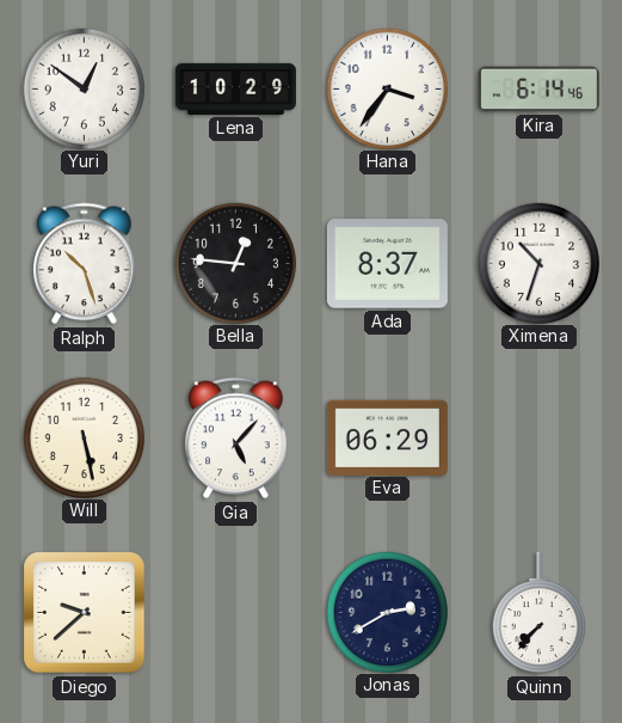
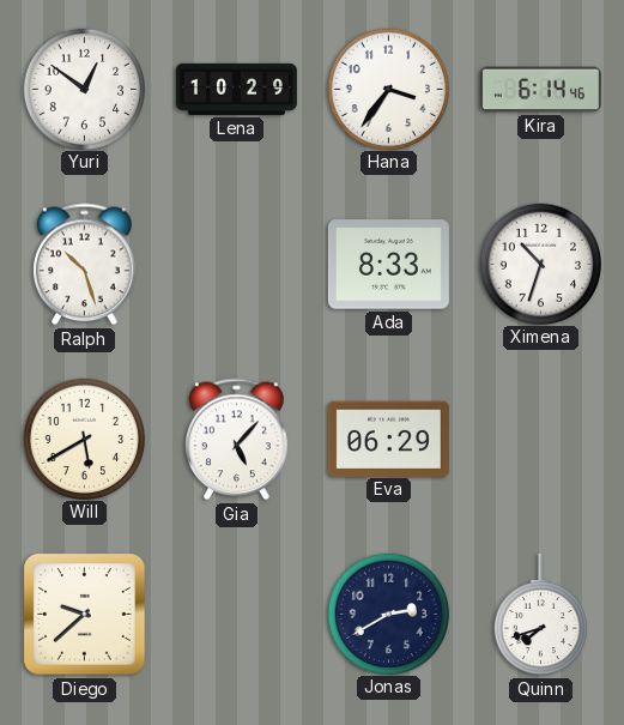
Bella: 12:46 -> none
Ada: 8:37 -> 8:33
Will: 5:28 -> 5:40
Quinn: 7:37 -> 7:42
